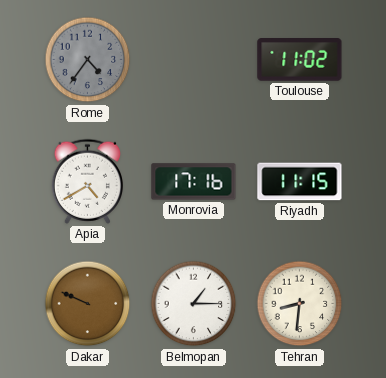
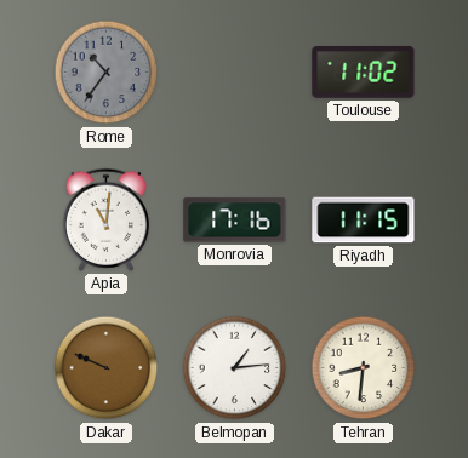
Rome: 4:36 -> 10:36
Apia: 4:40 -> 11:01
Belmopan: 1:15 -> 1:14
